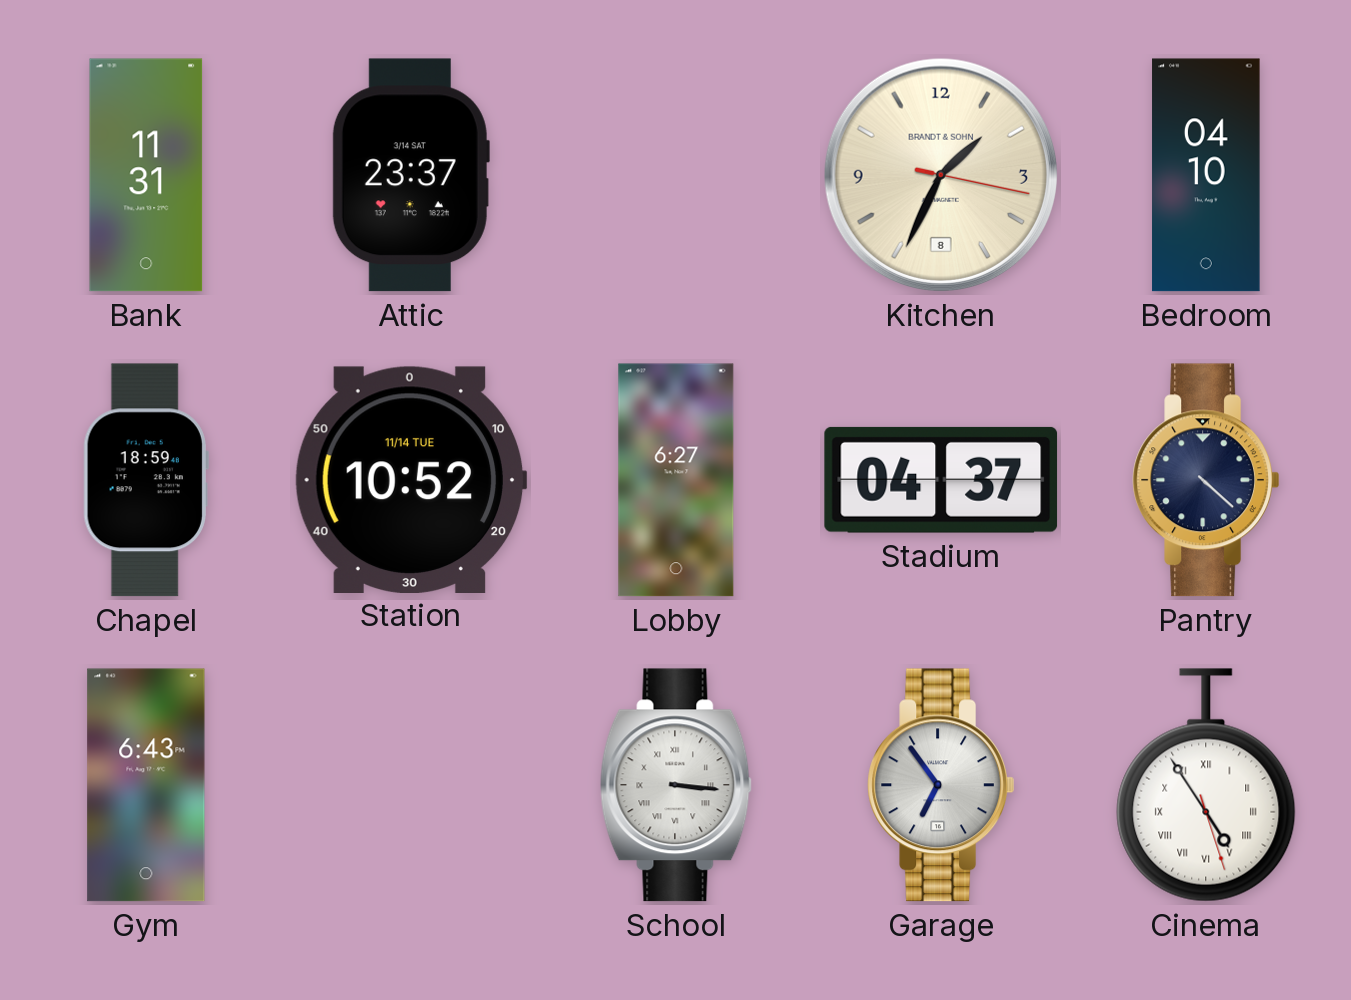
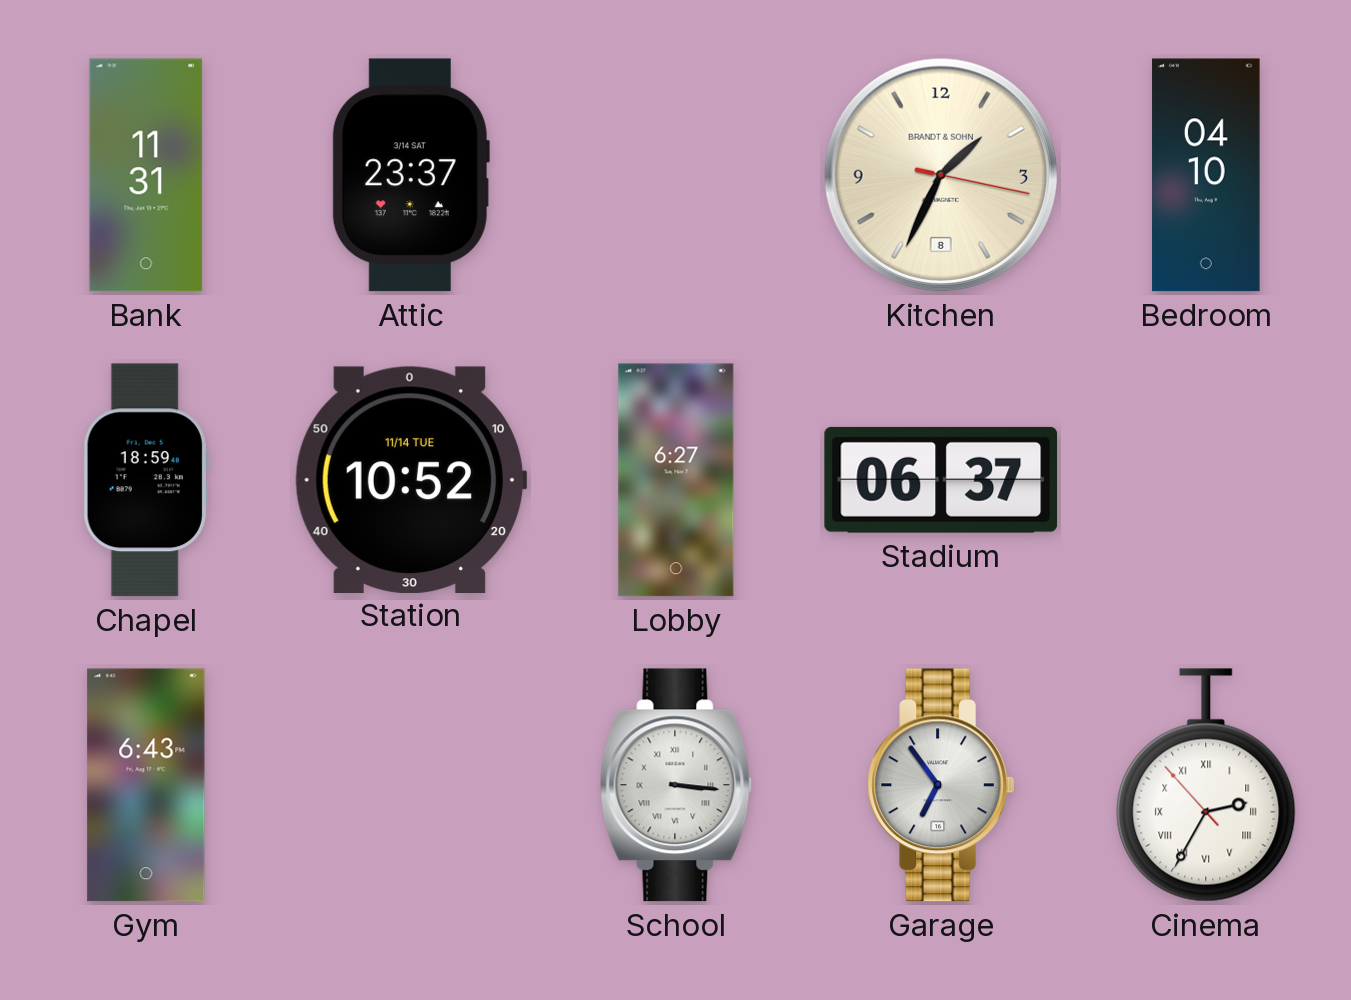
Stadium: 04:37 -> 06:37
Pantry: 4:22 -> none
Cinema: 4:54 -> 2:34
